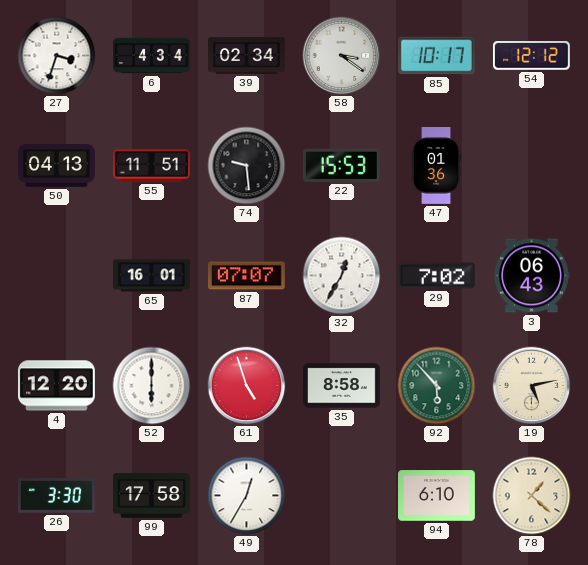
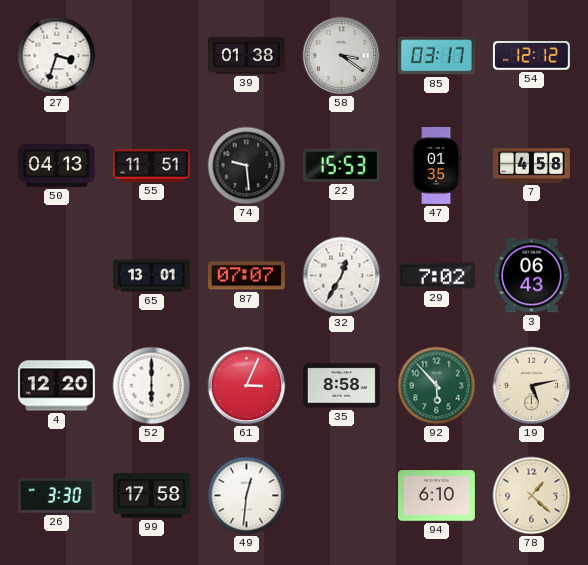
6: 4:34 -> none
39: 02:34 -> 01:38
85: 10:17 -> 03:17
47: 01:36 -> 01:35
7: none -> 4:58
65: 16:01 -> 13:01
61: 4:57 -> 3:04
49: 12:35 -> 12:31
